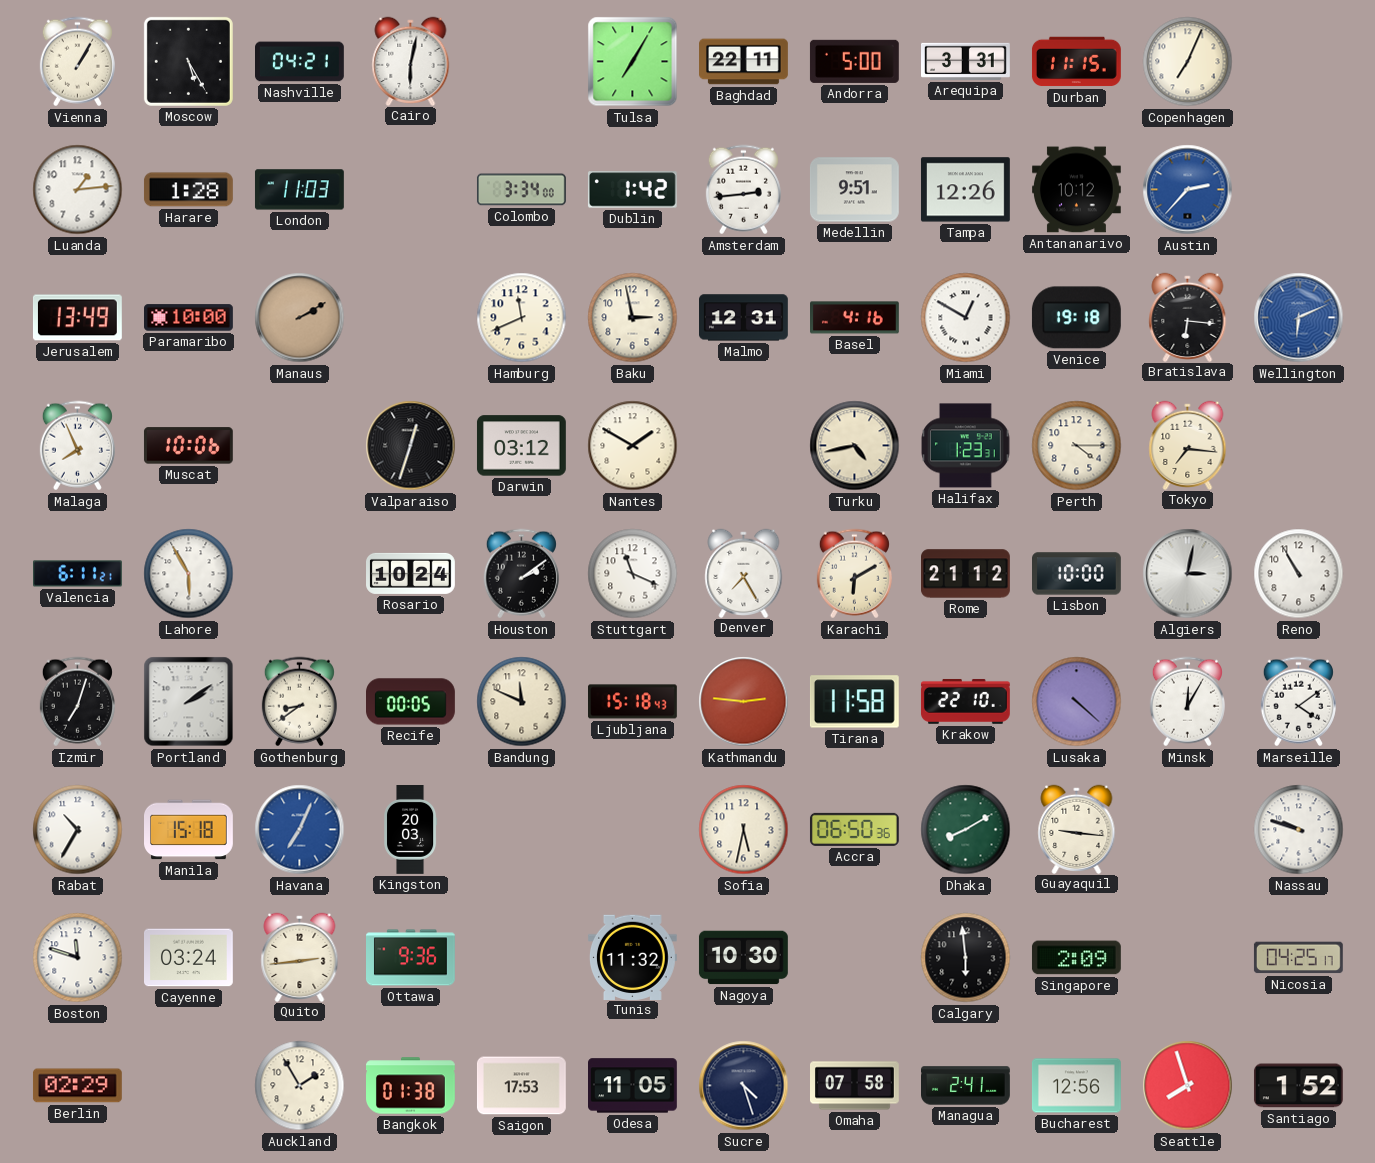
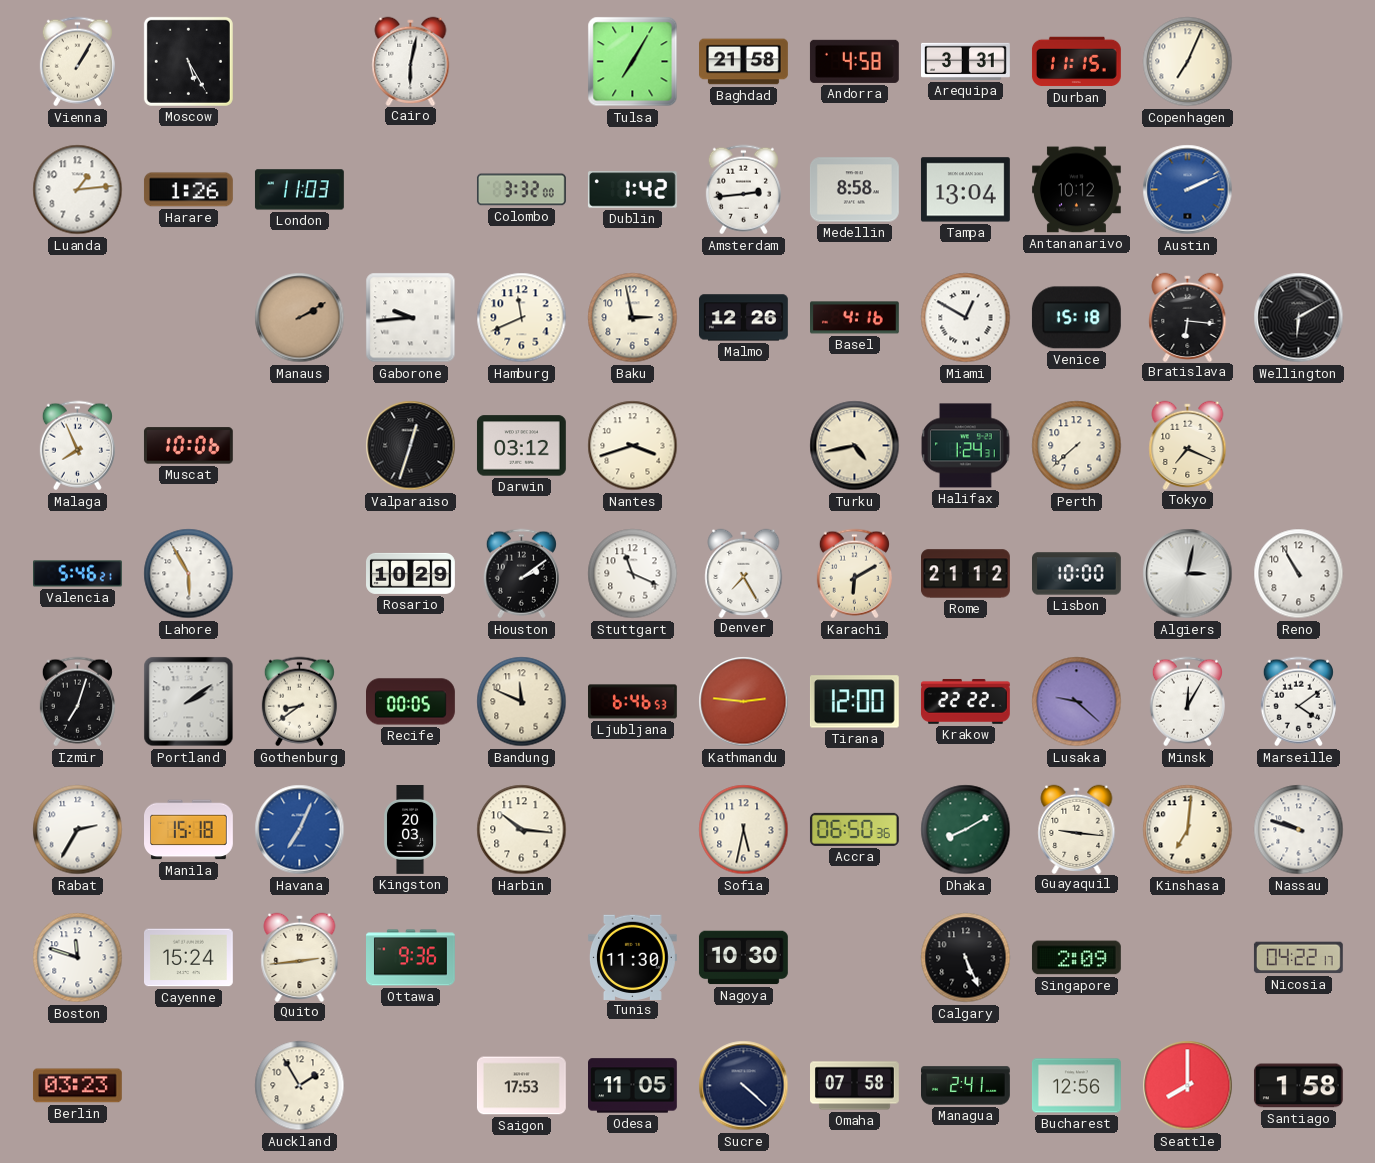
Nashville: 04:21 -> none
Baghdad: 22:11 -> 21:58
Andorra: 5:00 -> 4:58
Harare: 1:28 -> 1:26
Colombo: 3:34 -> 3:32
Medellin: 9:51 -> 8:58
Tampa: 12:26 -> 13:04
Austin: 2:37 -> 2:11
Jerusalem: 13:49 -> none
Paramaribo: 10:00 -> none
Gaborone: none -> 9:44
Malmo: 12:31 -> 12:26
Venice: 19:18 -> 15:18
Wellington: 6:11 -> 6:10
Wellington dial: blue -> black
Nantes: 1:50 -> 3:42
Halifax: 1:23 -> 1:24
Perth: 4:15 -> 7:38
Tokyo: 7:16 -> 7:19
Valencia: 6:11 -> 5:46
Rosario: 10:24 -> 10:29
Ljubljana: 15:18 -> 6:46
Tirana: 11:58 -> 12:00
Krakow: 22:10 -> 22:22
Lusaka: 4:22 -> 9:22
Rabat: 10:35 -> 2:35
Harbin: none -> 10:16
Kinshasa: none -> 7:01
Cayenne: 03:24 -> 15:24
Tunis: 11:32 -> 11:30
Calgary: 5:59 -> 5:26
Nicosia: 04:25 -> 04:22
Berlin: 02:29 -> 03:23
Bangkok: 01:38 -> none
Sucre: 4:27 -> 4:22
Seattle: 7:57 -> 8:00
Santiago: 1:52 -> 1:58
